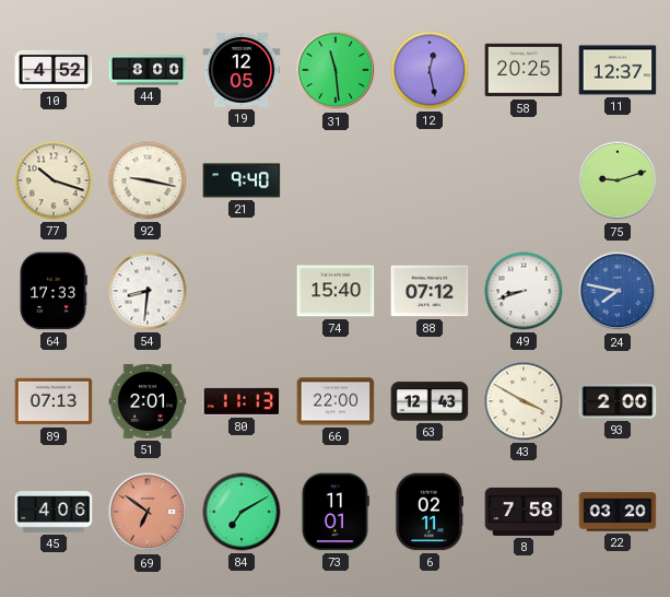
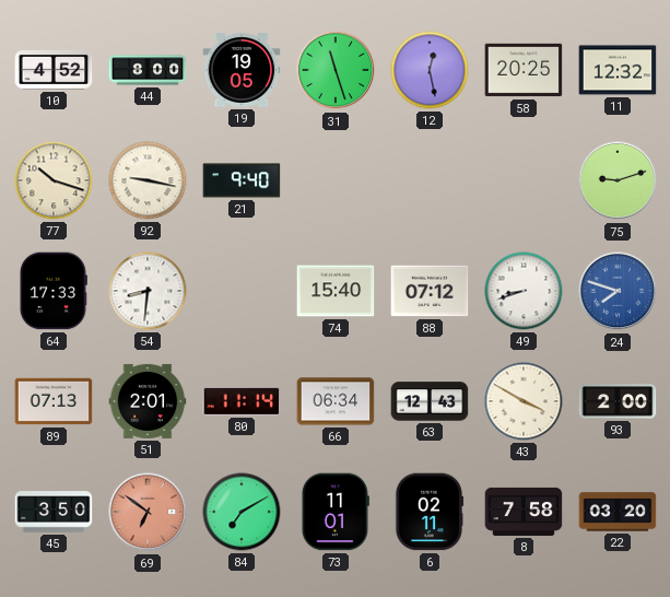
19: 12:05 -> 19:05
31: 11:29 -> 11:27
11: 12:37 -> 12:32
24: 7:47 -> 7:48
80: 11:13 -> 11:14
66: 22:00 -> 06:34
45: 4:06 -> 3:50
